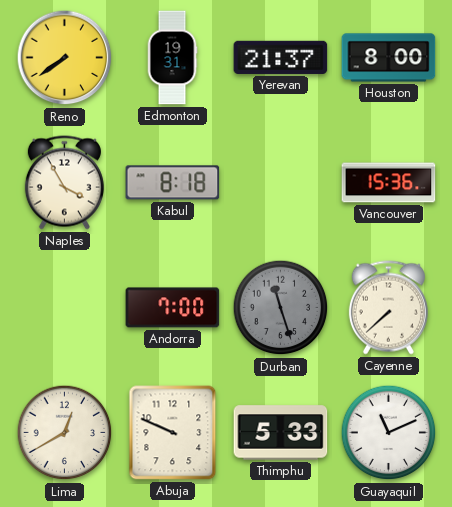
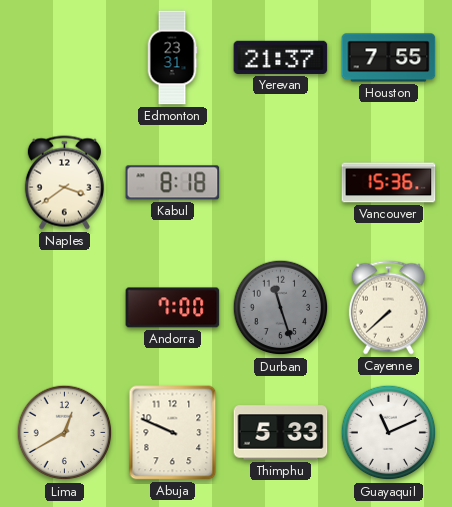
Reno: 7:39 -> none
Edmonton: 19:31 -> 23:31
Houston: 8:00 -> 7:55
Naples: 3:55 -> 3:39
